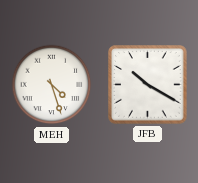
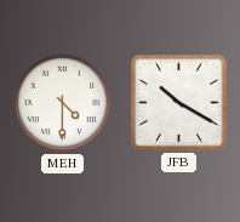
MEH: 4:27 -> 4:30
